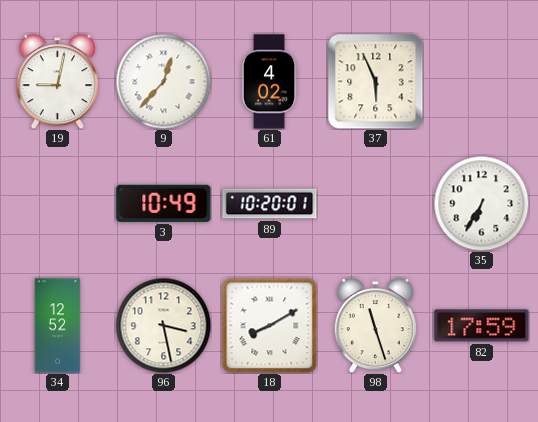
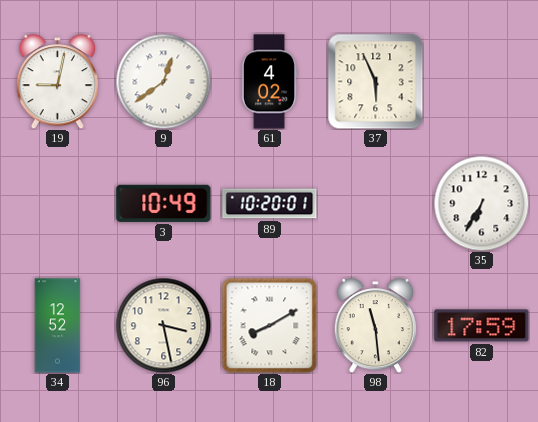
9: 12:37 -> 12:39
98: 11:27 -> 11:29
